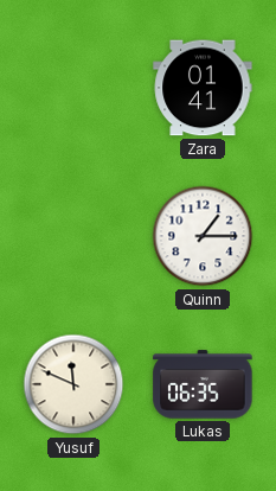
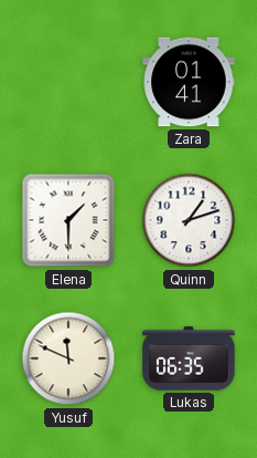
Elena: none -> 1:30
Quinn: 1:15 -> 1:12
